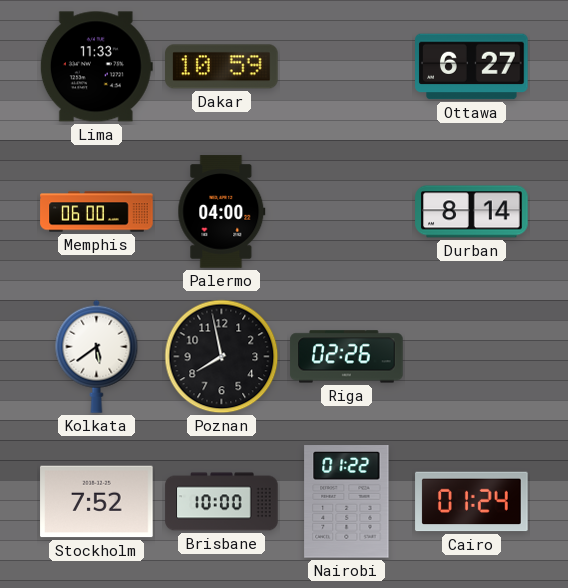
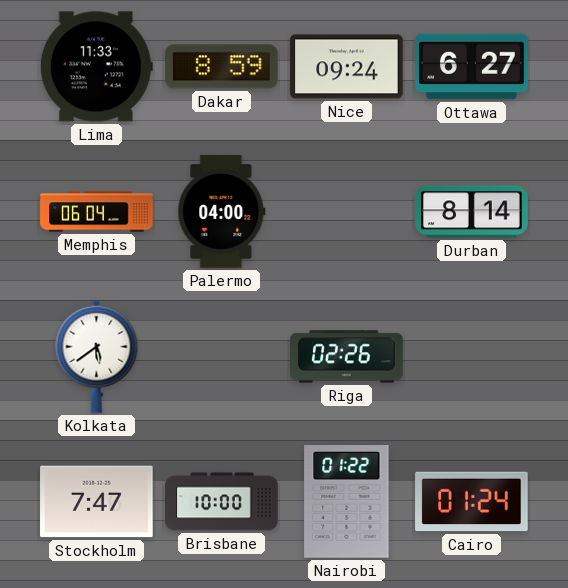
Dakar: 10:59 -> 8:59
Nice: none -> 09:24
Memphis: 06:00 -> 06:04
Poznan: 7:58 -> none
Stockholm: 7:52 -> 7:47
